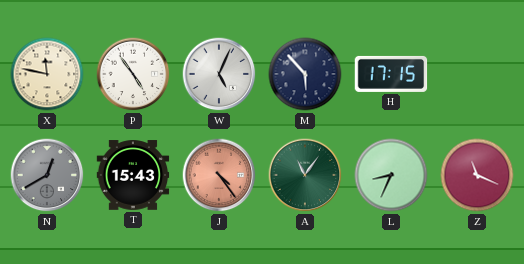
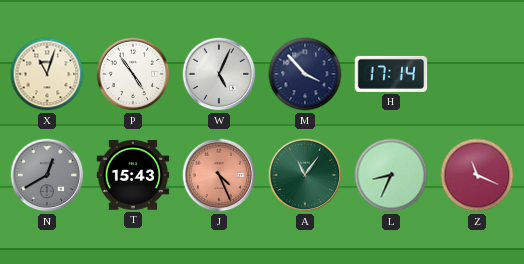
X: 11:47 -> 11:03
M: 5:53 -> 3:53
H: 17:15 -> 17:14
J: 4:24 -> 4:26
